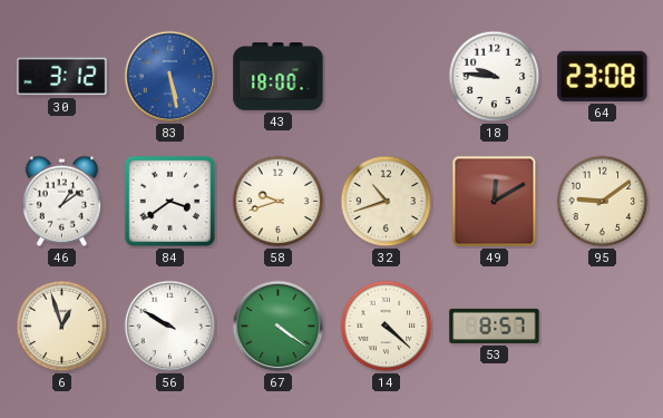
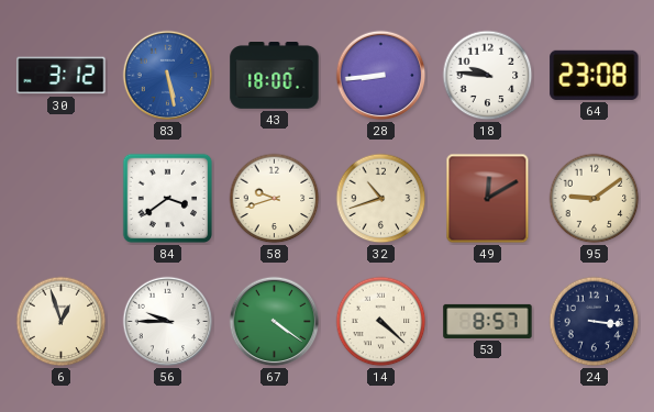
28: none -> 8:44
46: 1:09 -> none
56: 9:50 -> 9:45
24: none -> 3:16
